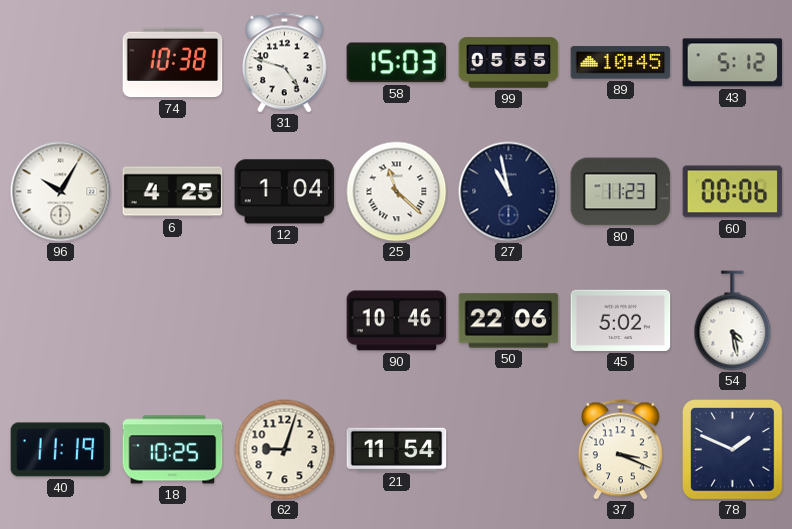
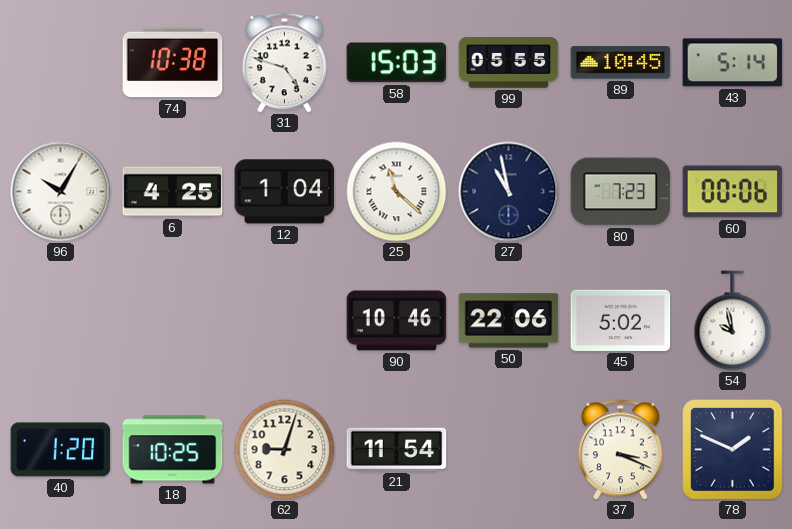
43: 5:12 -> 5:14
80: 11:23 -> 7:23
54: 4:28 -> 9:58
40: 11:19 -> 1:20
